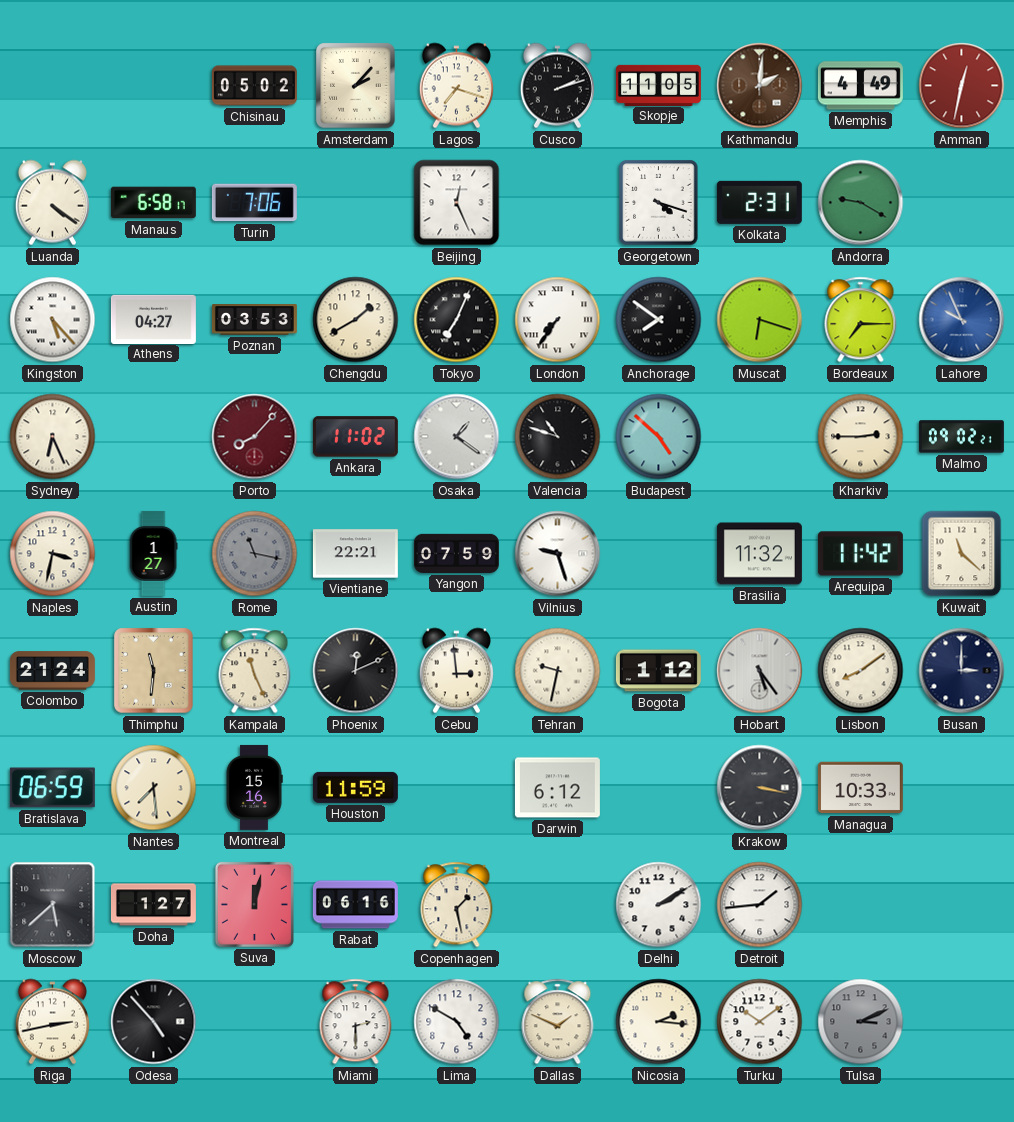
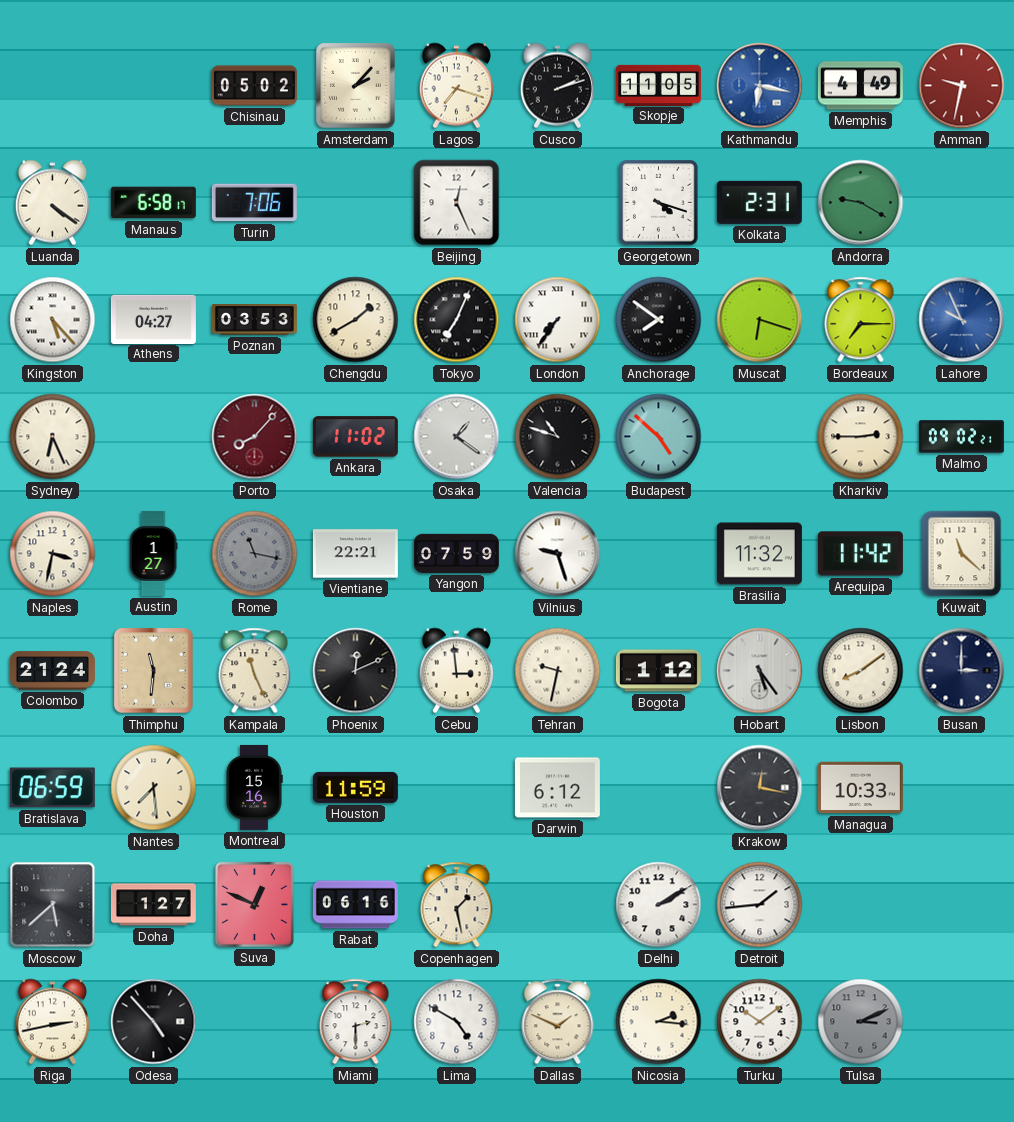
Kathmandu: 2:01 -> 6:17
Kathmandu dial: brown -> blue
Amman: 12:32 -> 9:32
Krakow: 3:17 -> 12:17
Suva: 12:02 -> 12:49
